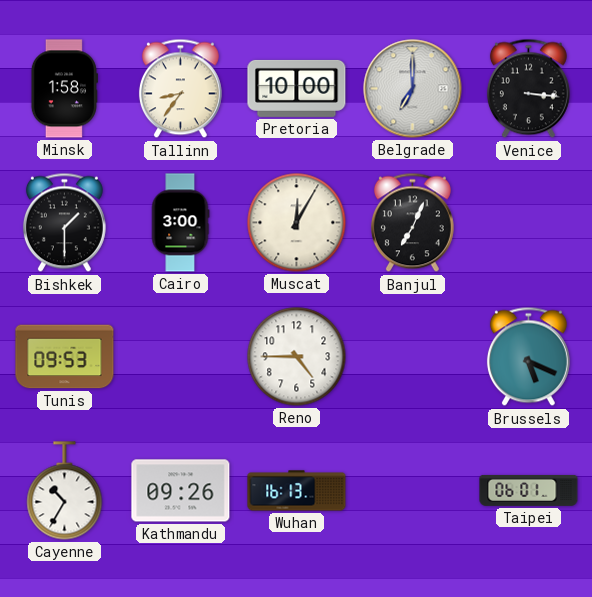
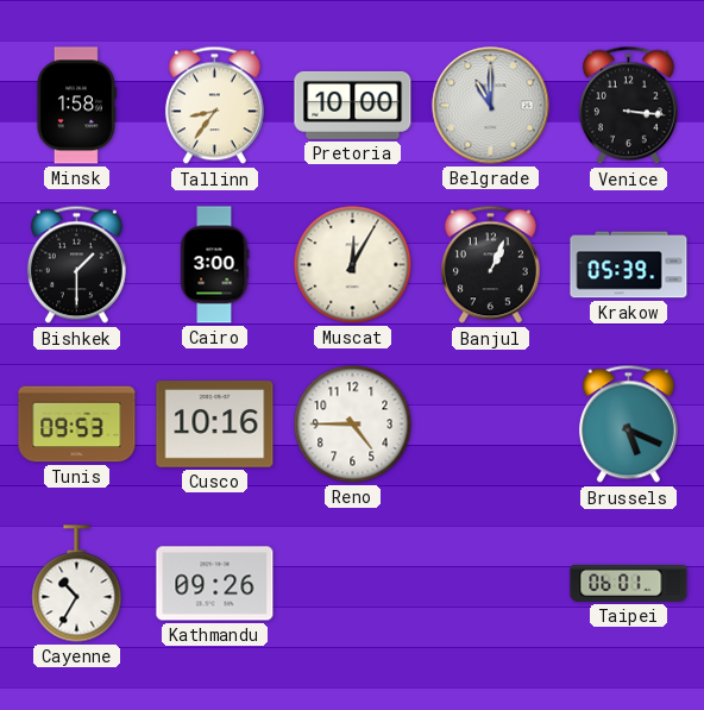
Belgrade: 7:00 -> 11:00
Banjul: 7:04 -> 1:04
Krakow: none -> 05:39
Cusco: none -> 10:16
Wuhan: 16:13 -> none
